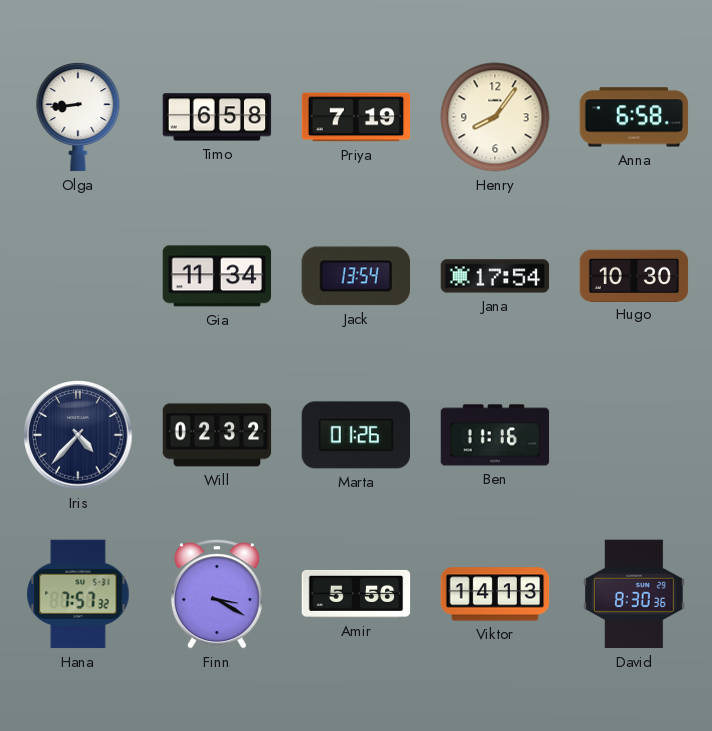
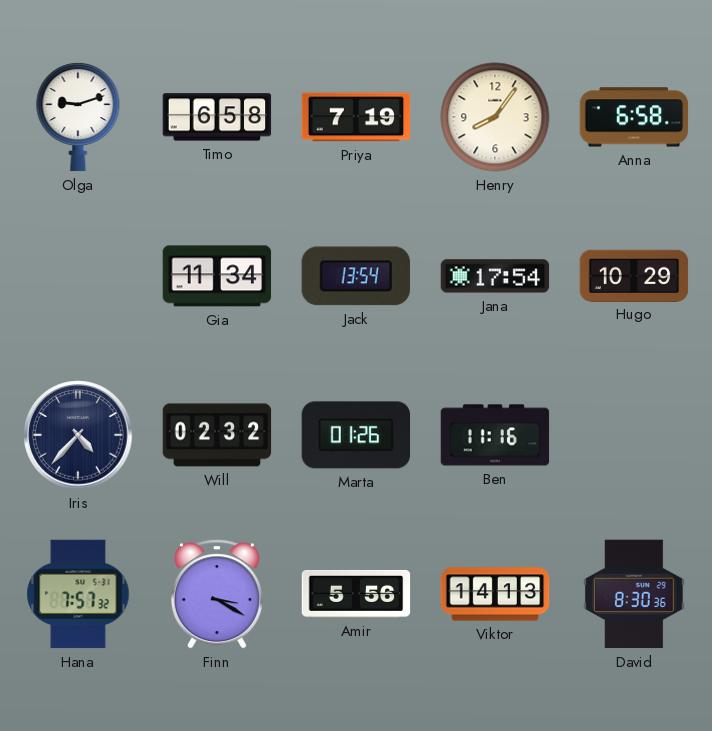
Olga: 8:44 -> 9:12
Hugo: 10:30 -> 10:29
